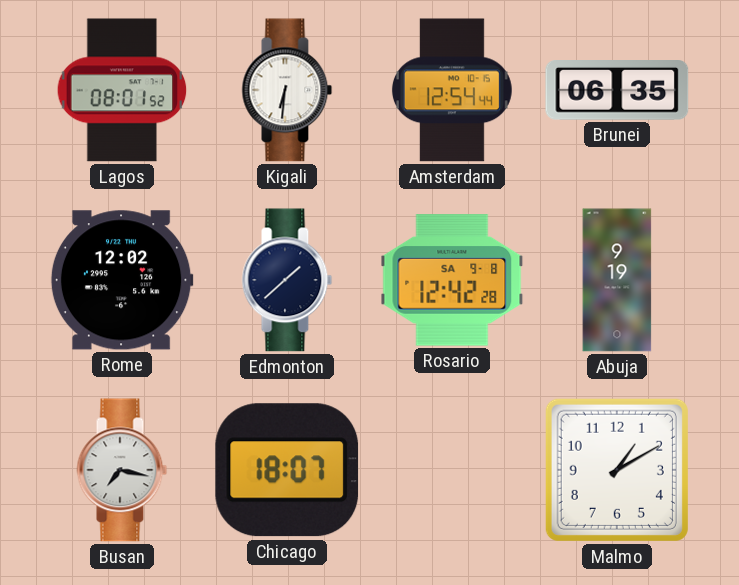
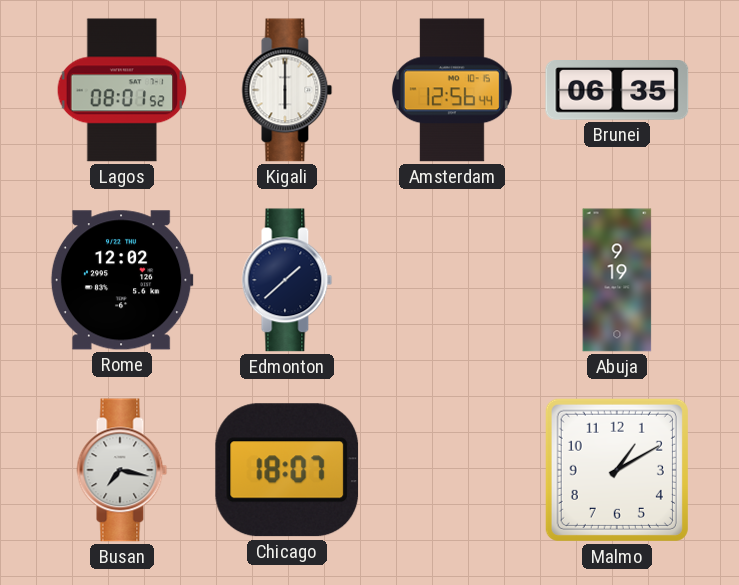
Kigali: 6:31 -> 6:00
Amsterdam: 12:54 -> 12:56
Rosario: 12:42 -> none
